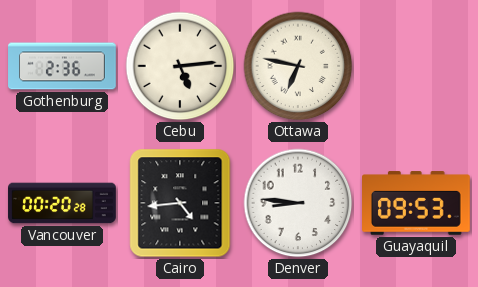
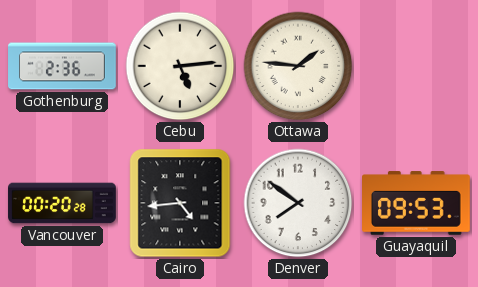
Ottawa: 6:47 -> 1:46
Denver: 8:46 -> 7:51
